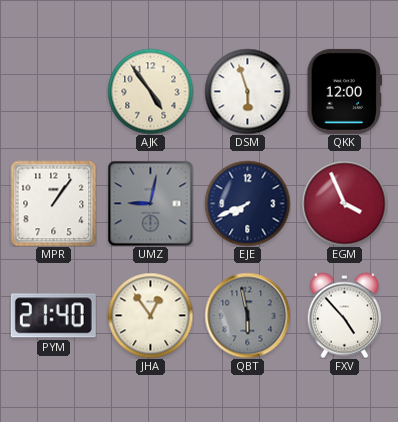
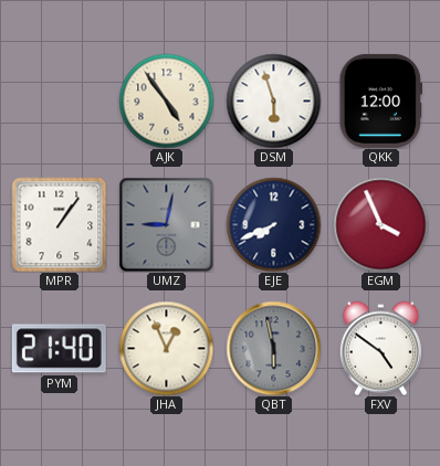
JHA: 12:54 -> 12:56
FXV: 4:53 -> 4:51
